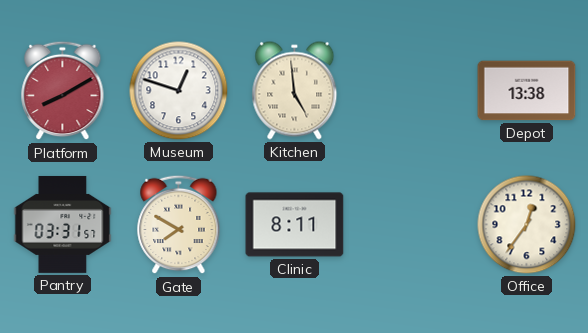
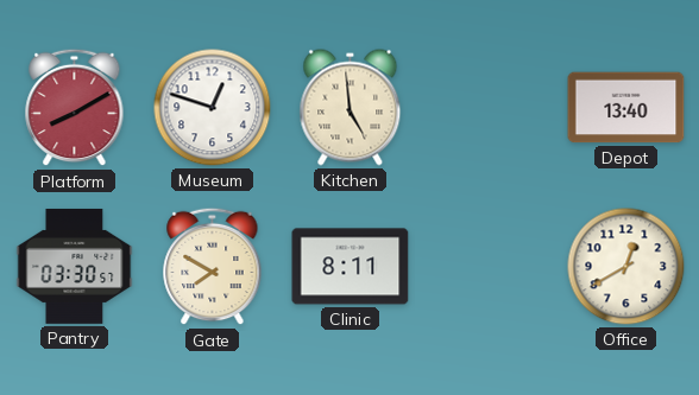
Depot: 13:38 -> 13:40
Pantry: 03:31 -> 03:30
Office: 12:36 -> 12:40
